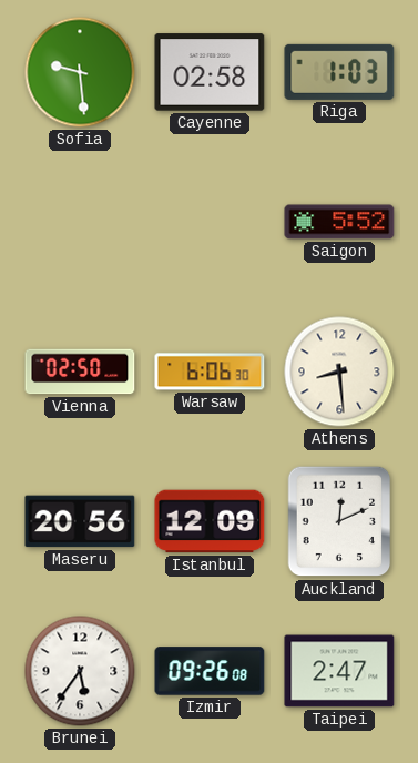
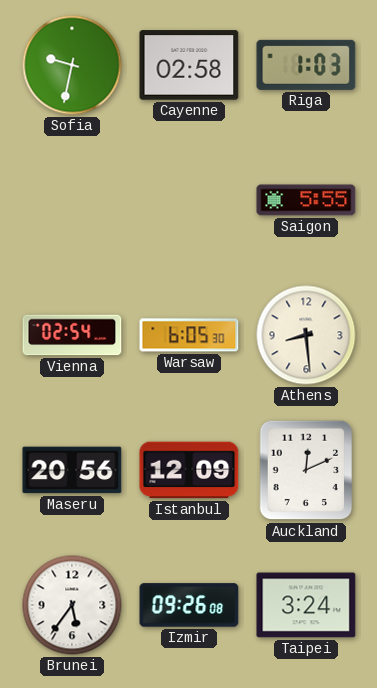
Sofia: 9:29 -> 9:32
Saigon: 5:52 -> 5:55
Vienna: 02:50 -> 02:54
Warsaw: 6:06 -> 6:05
Taipei: 2:47 -> 3:24
